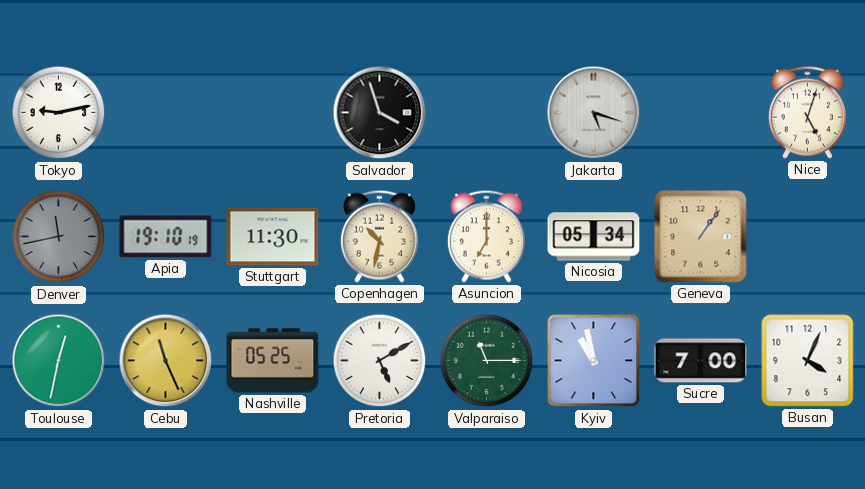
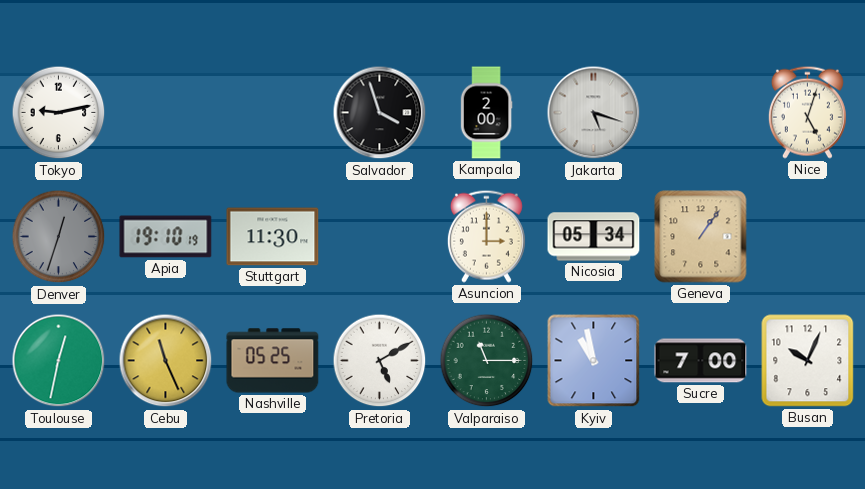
Kampala: none -> 2:00
Denver: 11:43 -> 12:33
Copenhagen: 10:32 -> none
Asuncion: 7:00 -> 3:00
Busan: 4:04 -> 10:04
